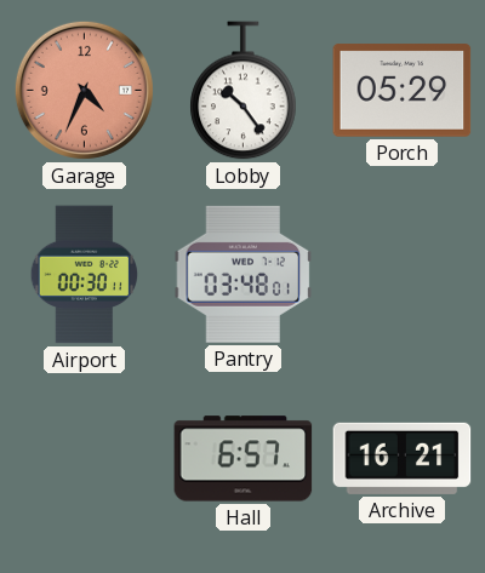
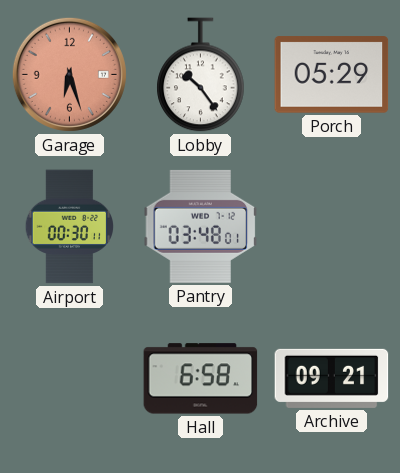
Garage: 4:34 -> 6:27
Hall: 6:57 -> 6:58
Archive: 16:21 -> 09:21
